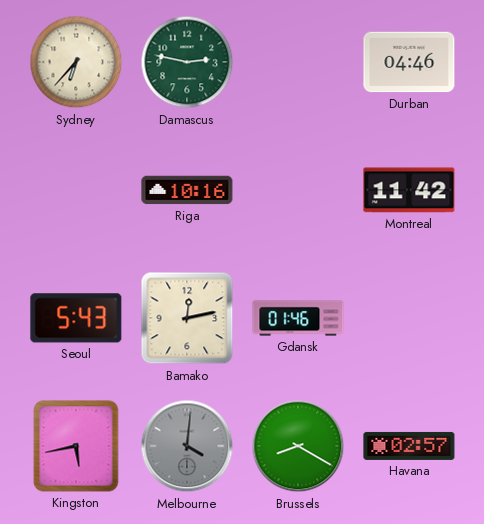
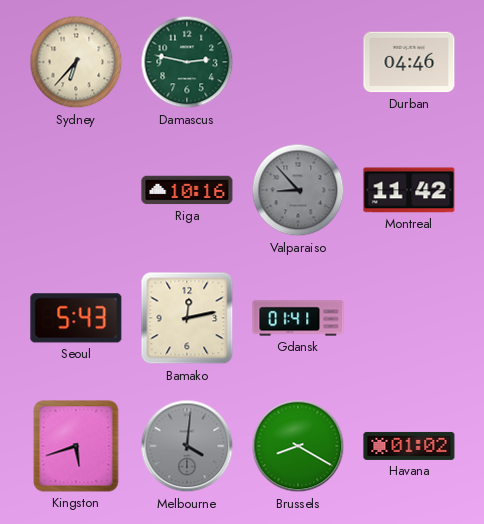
Valparaiso: none -> 8:53
Gdansk: 01:46 -> 01:41
Kingston: 5:43 -> 5:42
Havana: 02:57 -> 01:02
